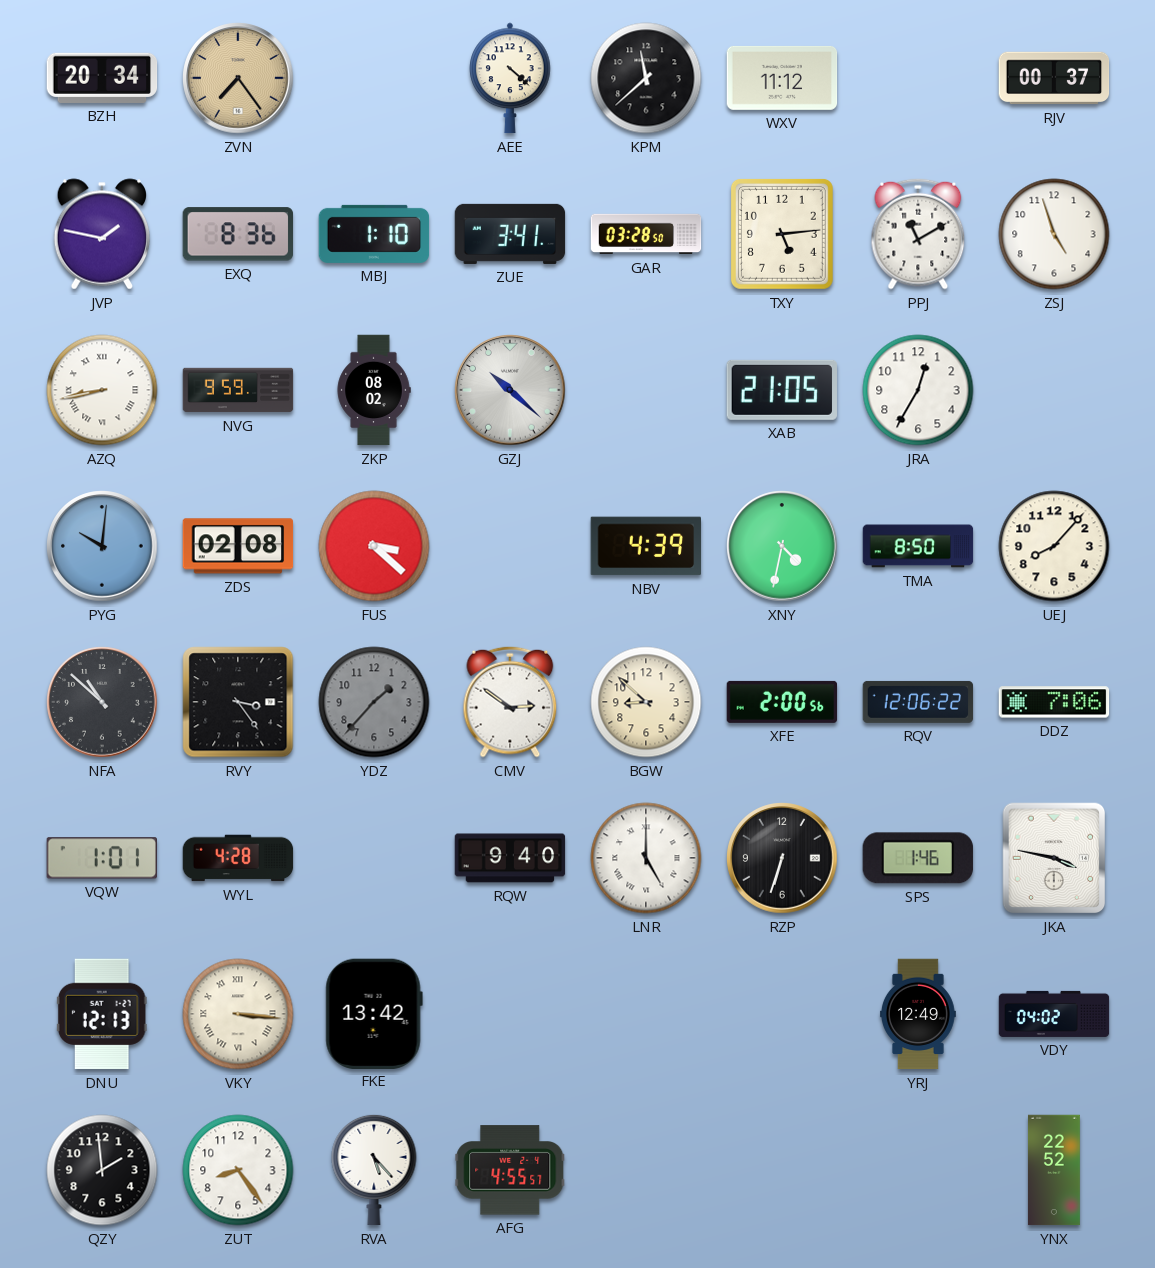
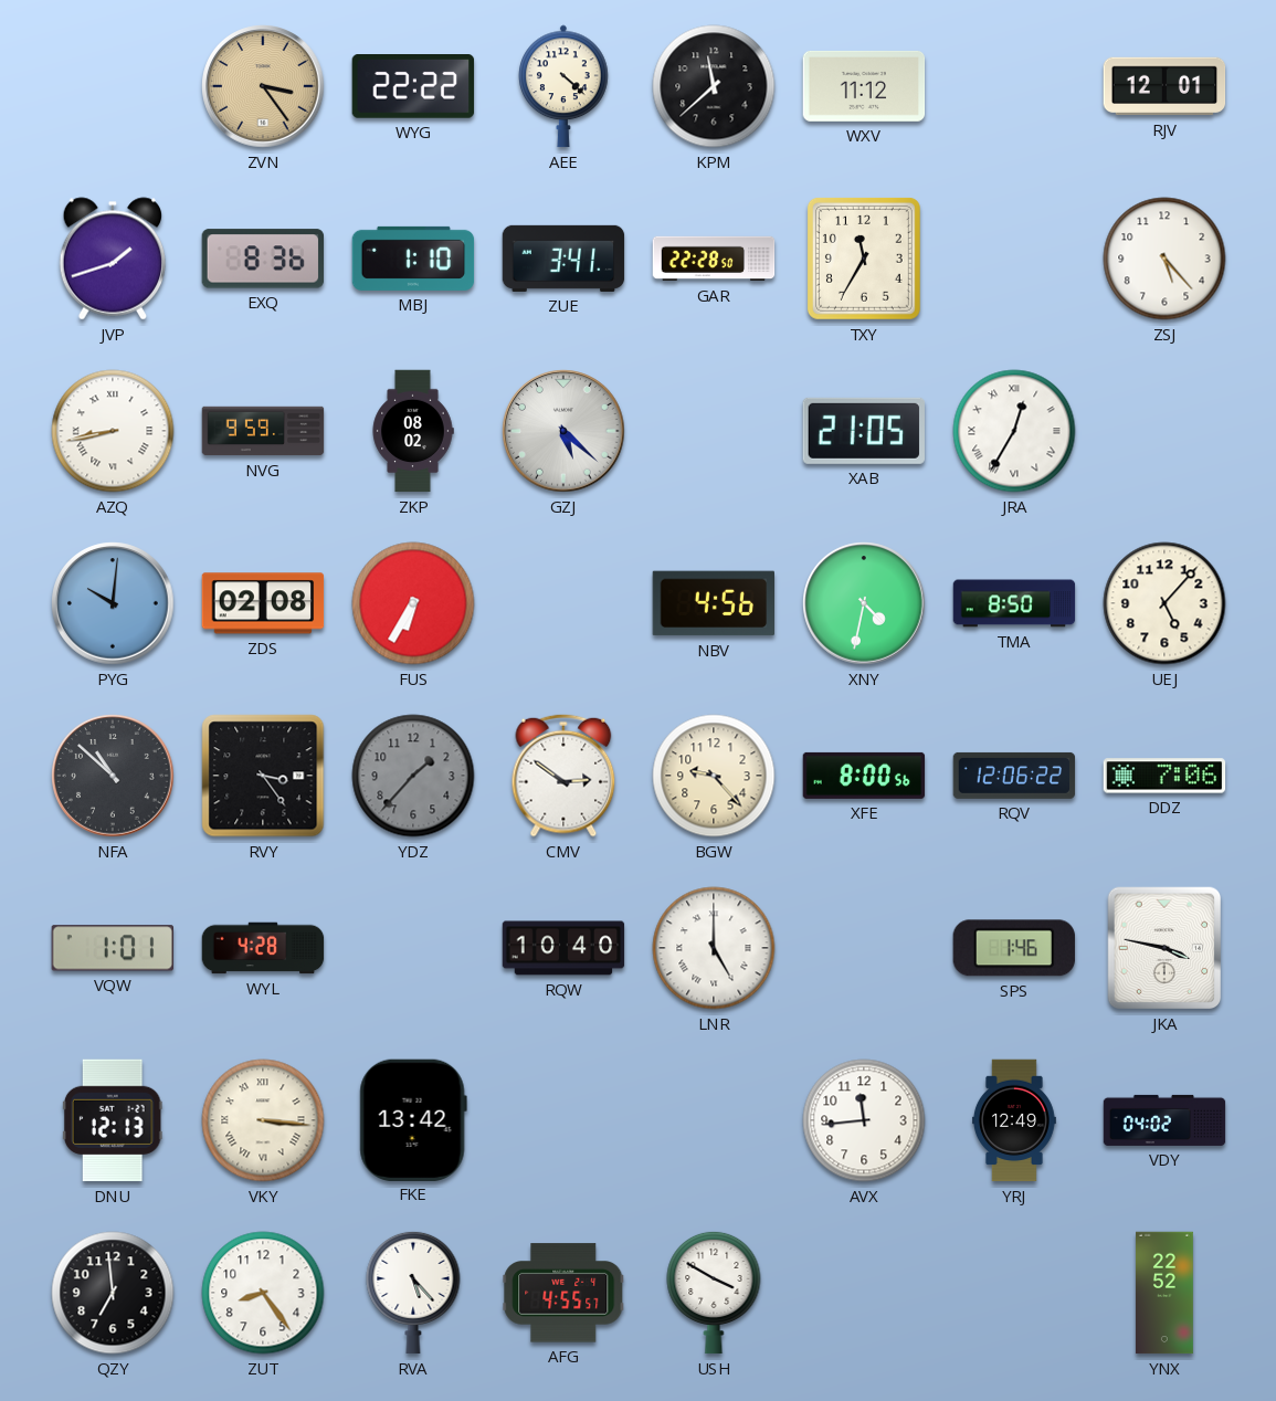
BZH: 20:34 -> none
ZVN: 7:24 -> 3:24
WYG: none -> 22:22
RJV: 00:37 -> 12:01
JVP: 1:47 -> 1:42
GAR: 03:28 -> 22:28
TXY: 5:14 -> 11:35
PPJ: 11:10 -> none
ZSJ: 4:57 -> 5:23
GZJ: 10:22 -> 5:22
JRA numerals: Arabic -> Roman
FUS: 3:22 -> 6:35
NBV: 4:39 -> 4:56
UEJ: 8:07 -> 5:07
BGW: 8:52 -> 9:23
XFE: 2:00 -> 8:00
RQW: 9:40 -> 10:40
RZP: 6:33 -> none
AVX: none -> 11:44
QZY: 1:59 -> 6:59
USH: none -> 3:50
